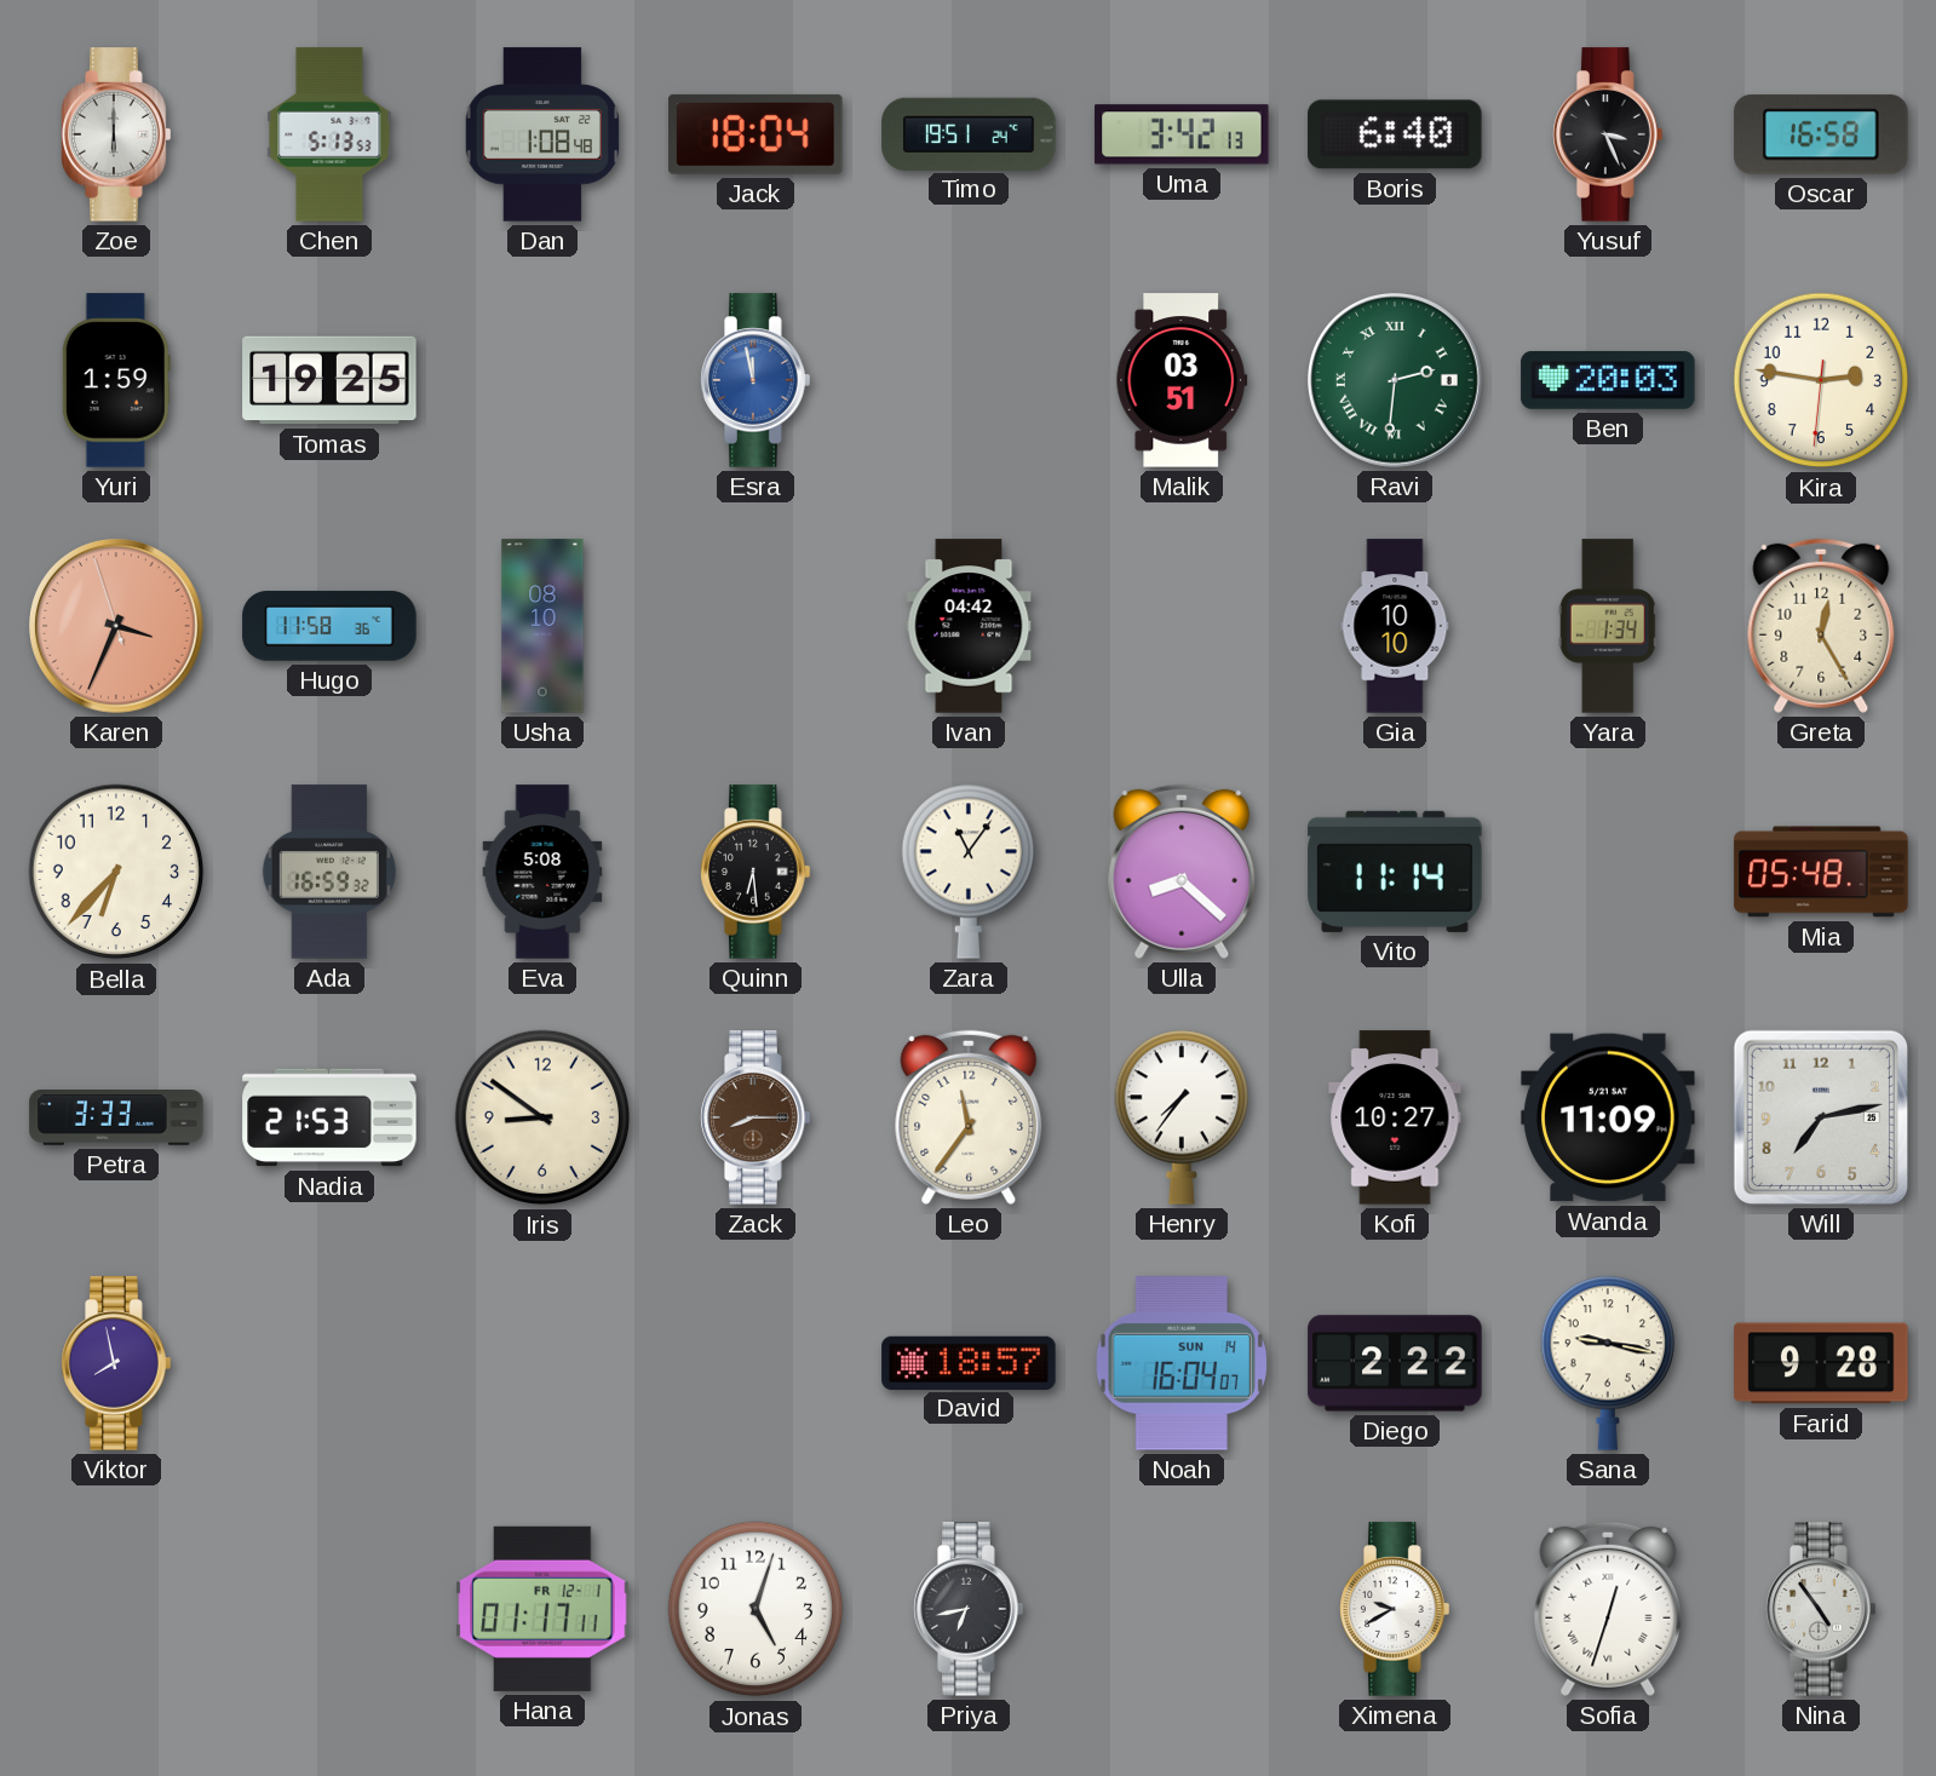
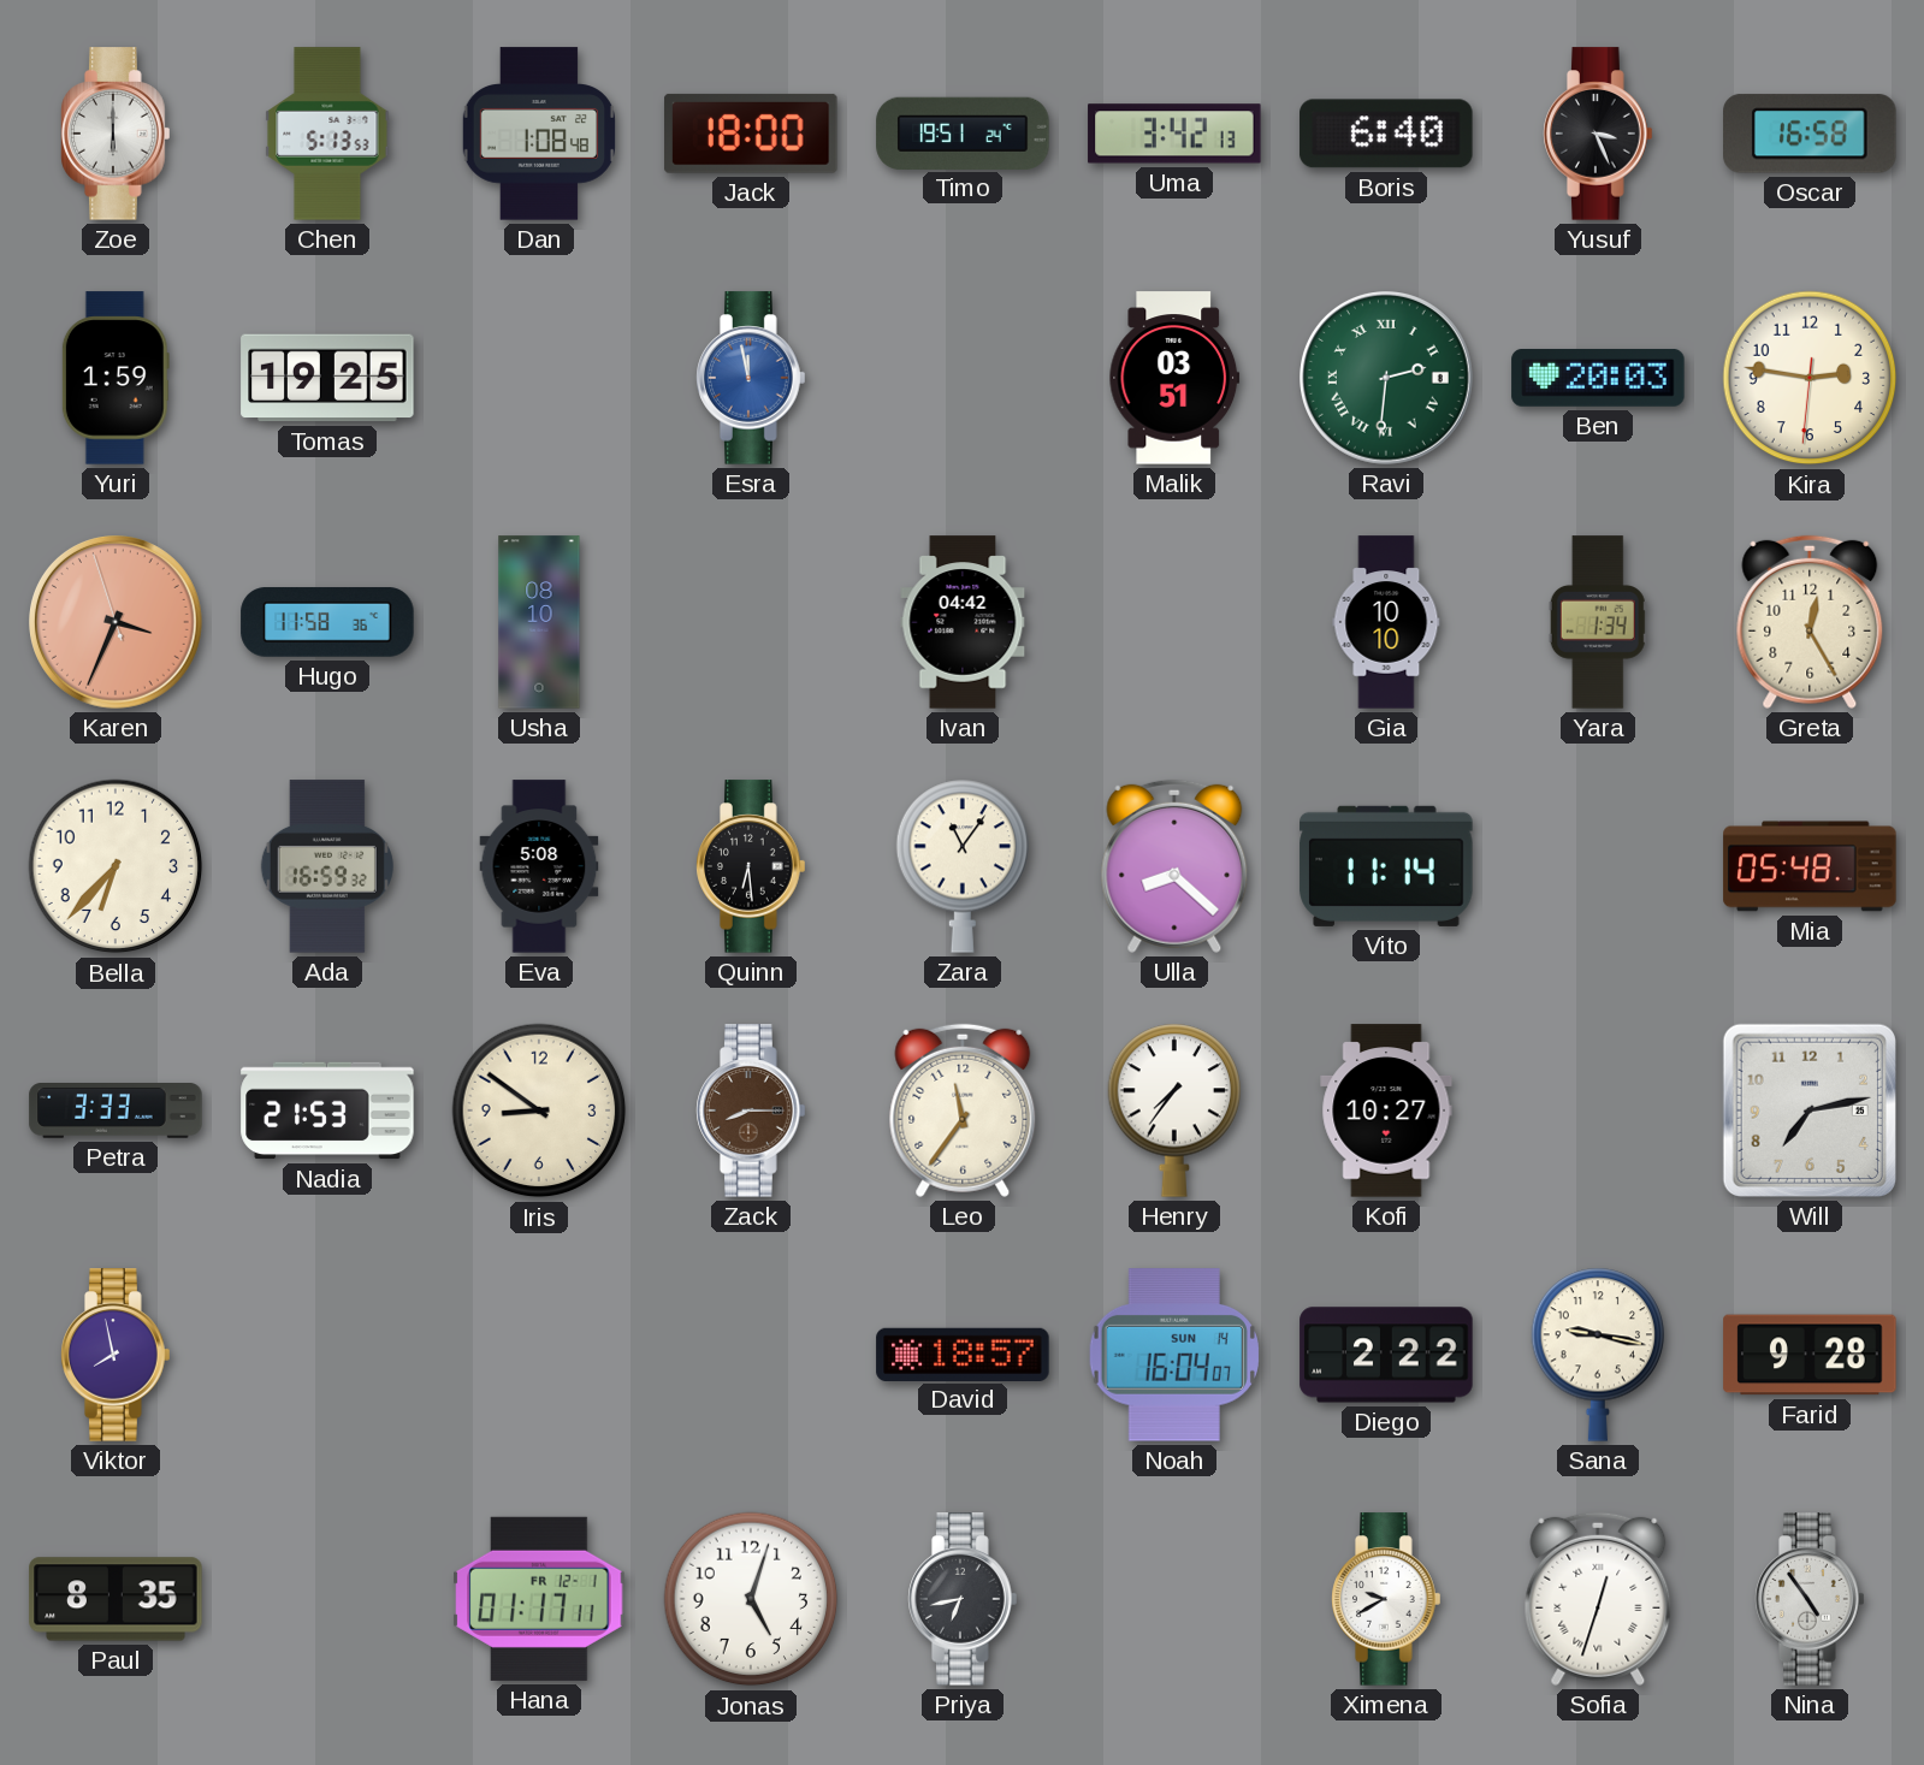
Jack: 18:04 -> 18:00
Wanda: 11:09 -> none
Paul: none -> 8:35
